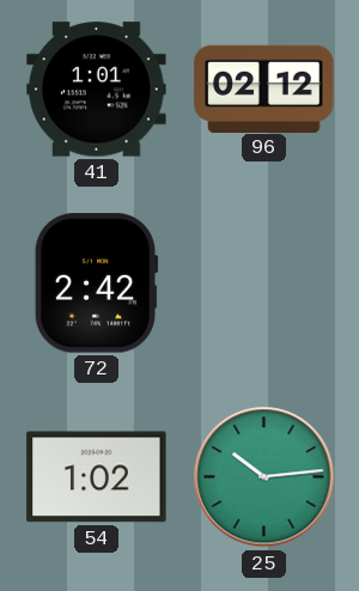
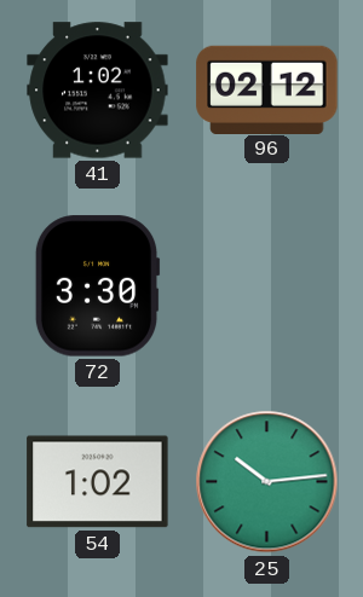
41: 1:01 -> 1:02
72: 2:42 -> 3:30
